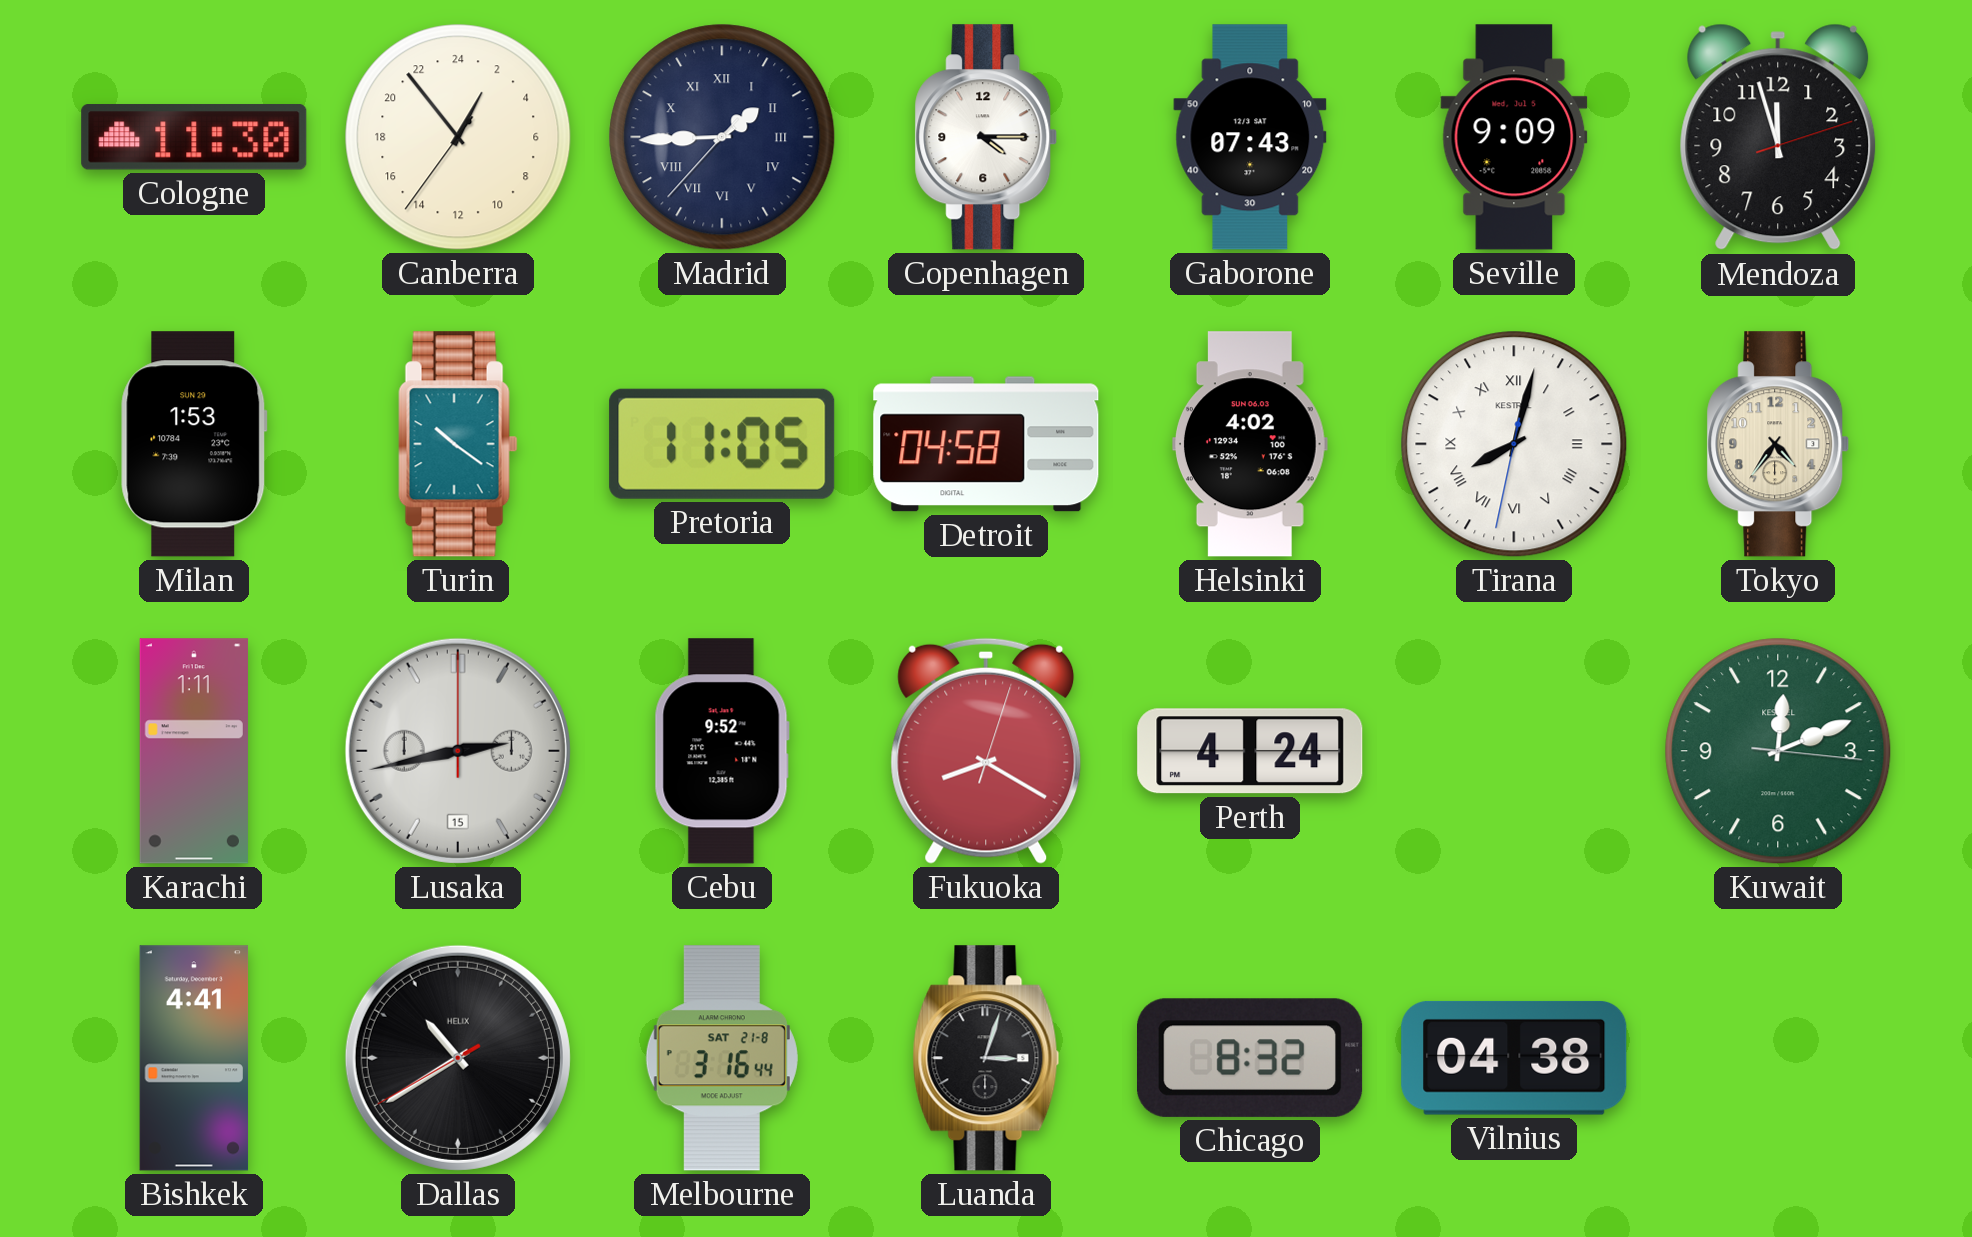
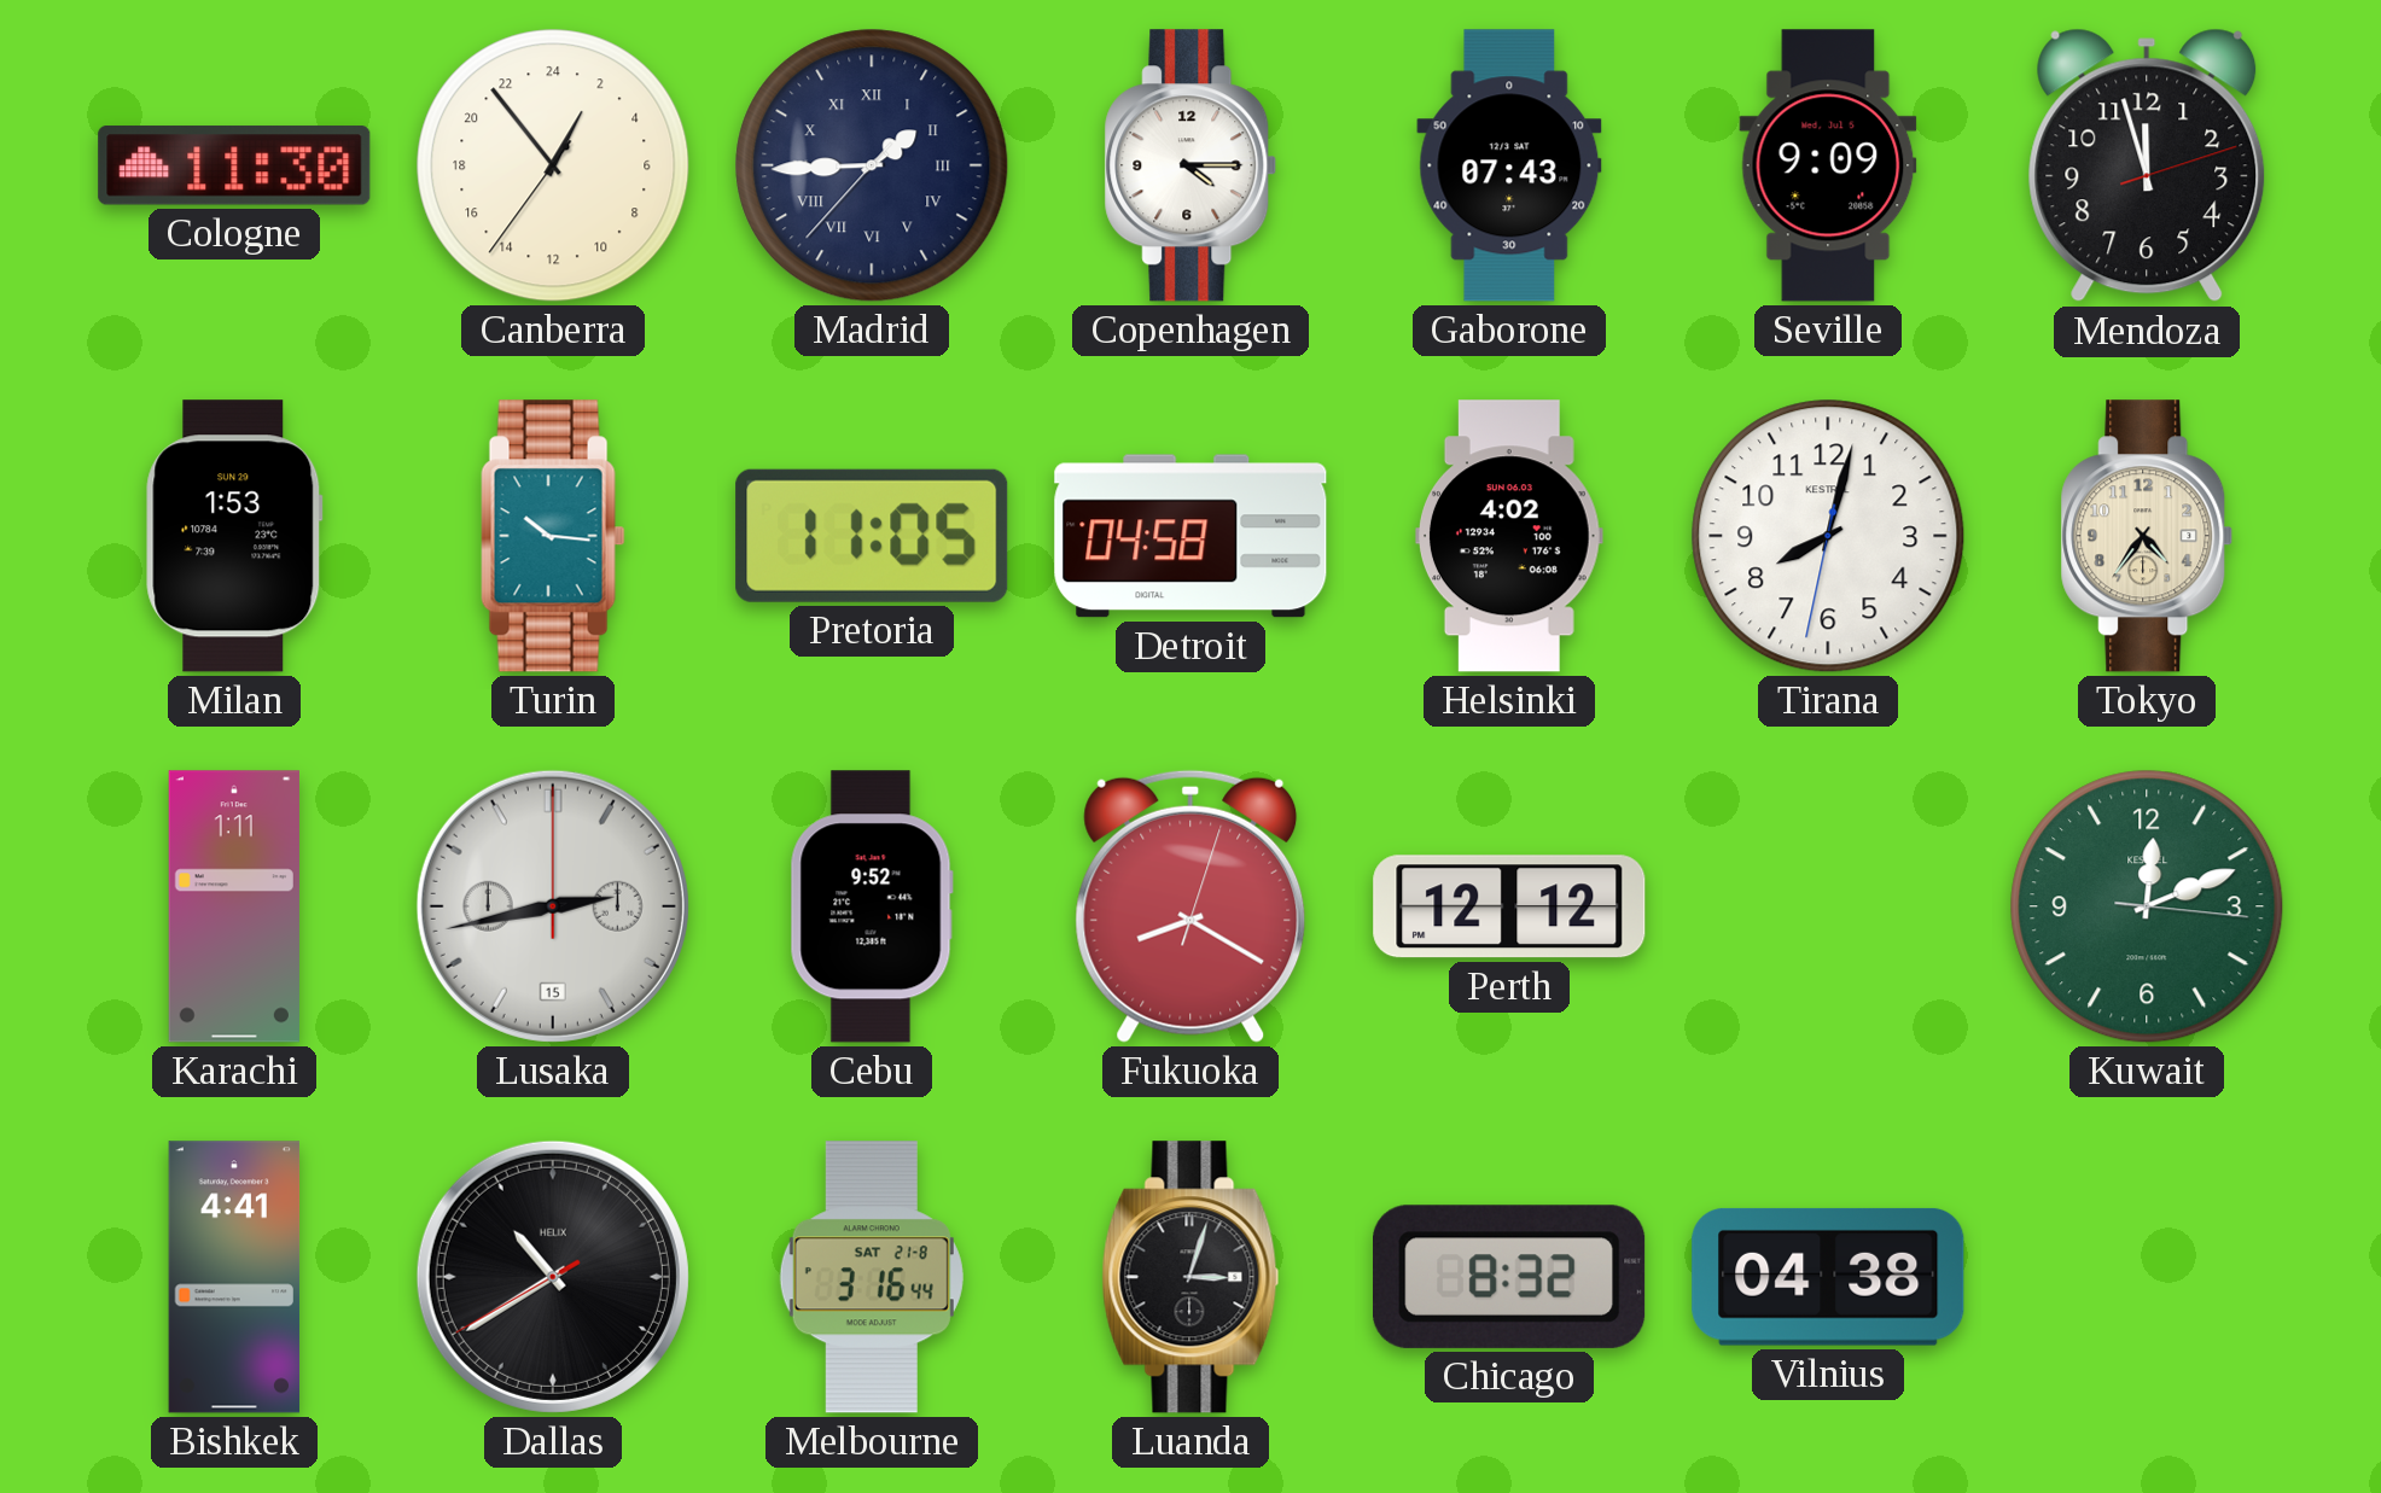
Turin: 10:21 -> 10:16
Tirana numerals: Roman -> Arabic
Perth: 4:24 -> 12:12
